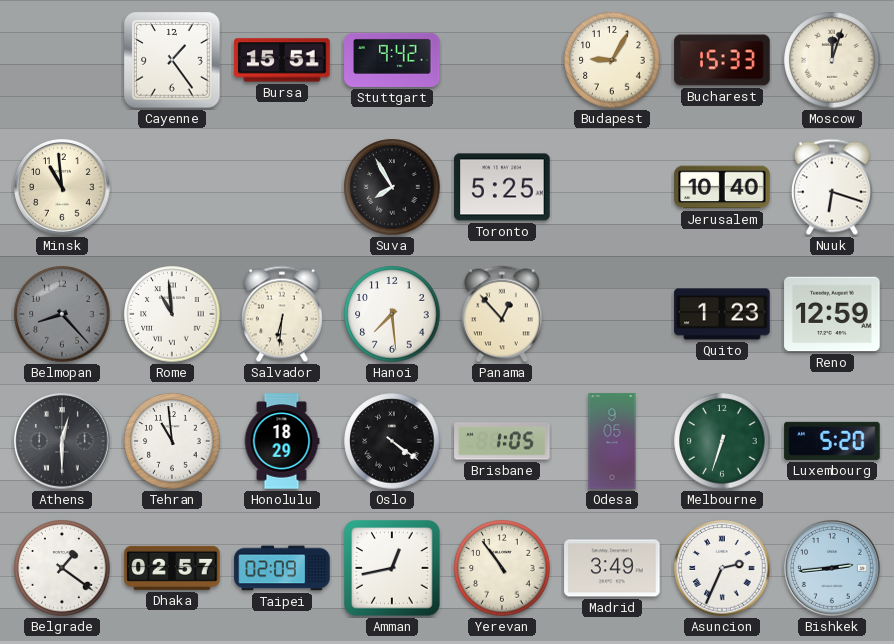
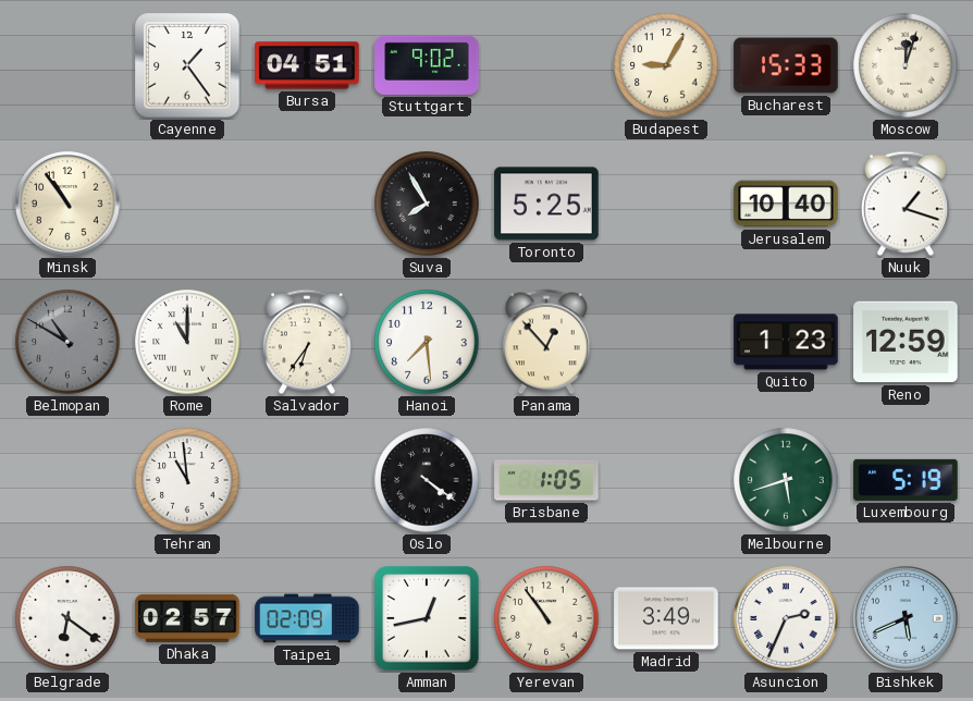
Bursa: 15:51 -> 04:51
Stuttgart: 9:42 -> 9:02
Minsk: 10:59 -> 10:54
Nuuk: 6:18 -> 1:18
Belmopan: 8:23 -> 10:50
Rome: 10:59 -> 11:00
Salvador: 6:31 -> 6:36
Athens: 12:30 -> none
Honolulu: 18:29 -> none
Odesa: 9:05 -> none
Melbourne: 6:33 -> 5:42
Luxembourg: 5:20 -> 5:19
Belgrade: 1:21 -> 6:21
Bishkek: 2:44 -> 5:41
